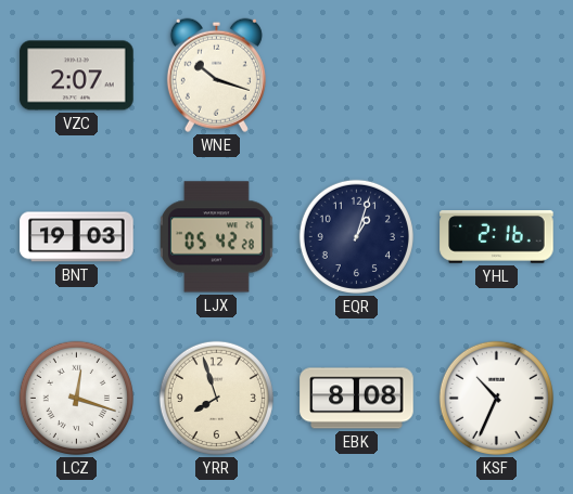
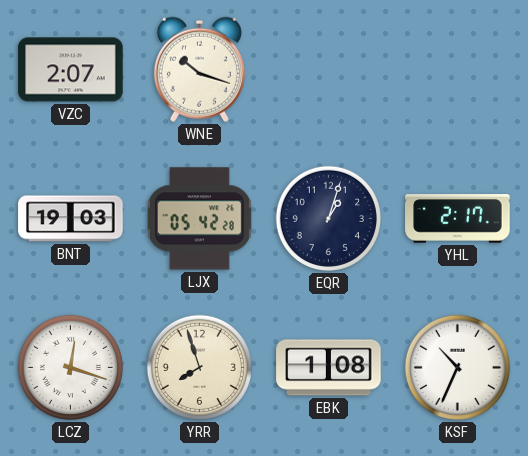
YHL: 2:16 -> 2:17
EBK: 8:08 -> 1:08
